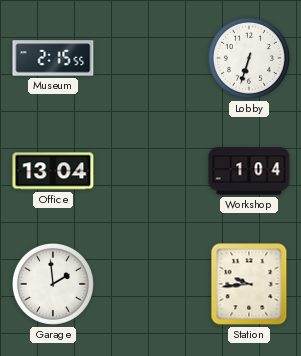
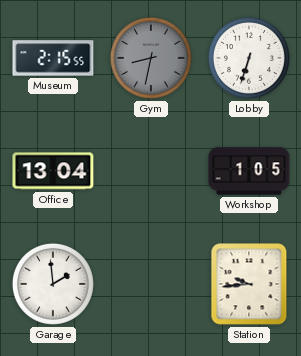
Gym: none -> 8:32
Workshop: 1:04 -> 1:05
